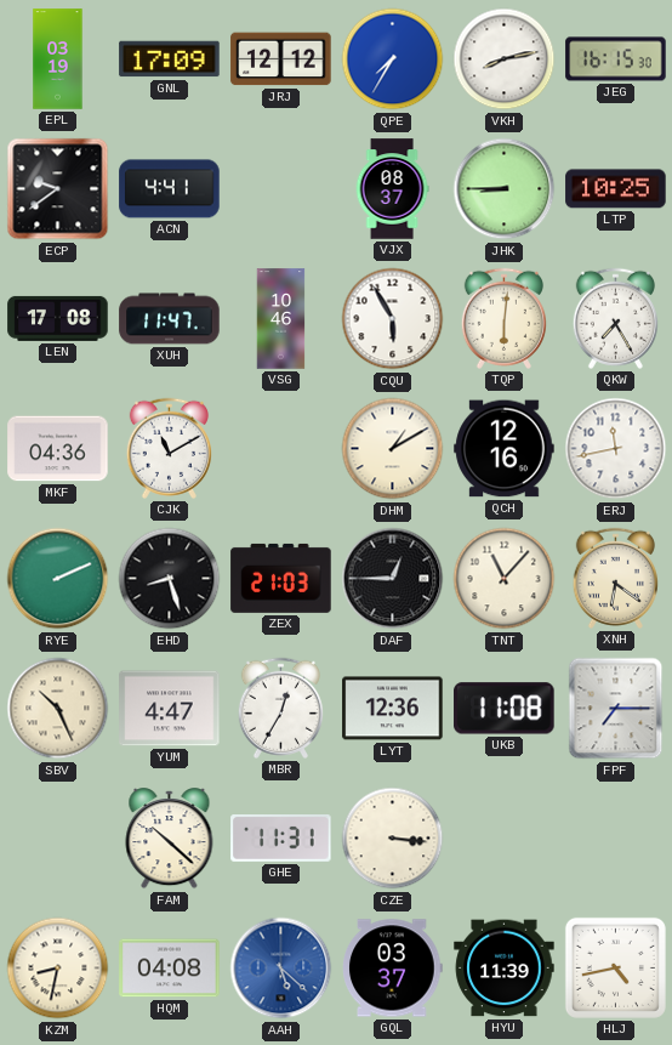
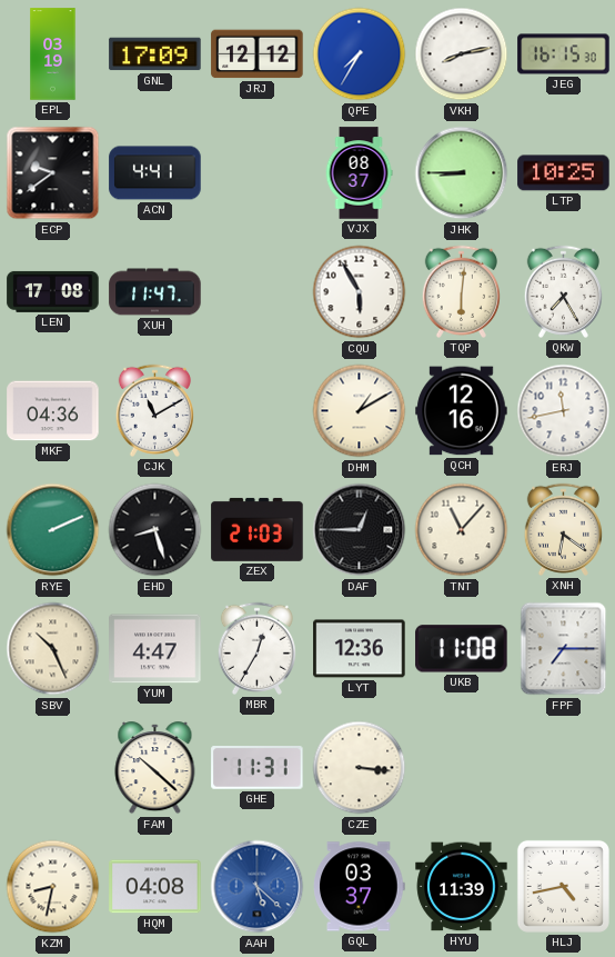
VSG: 10:46 -> none
